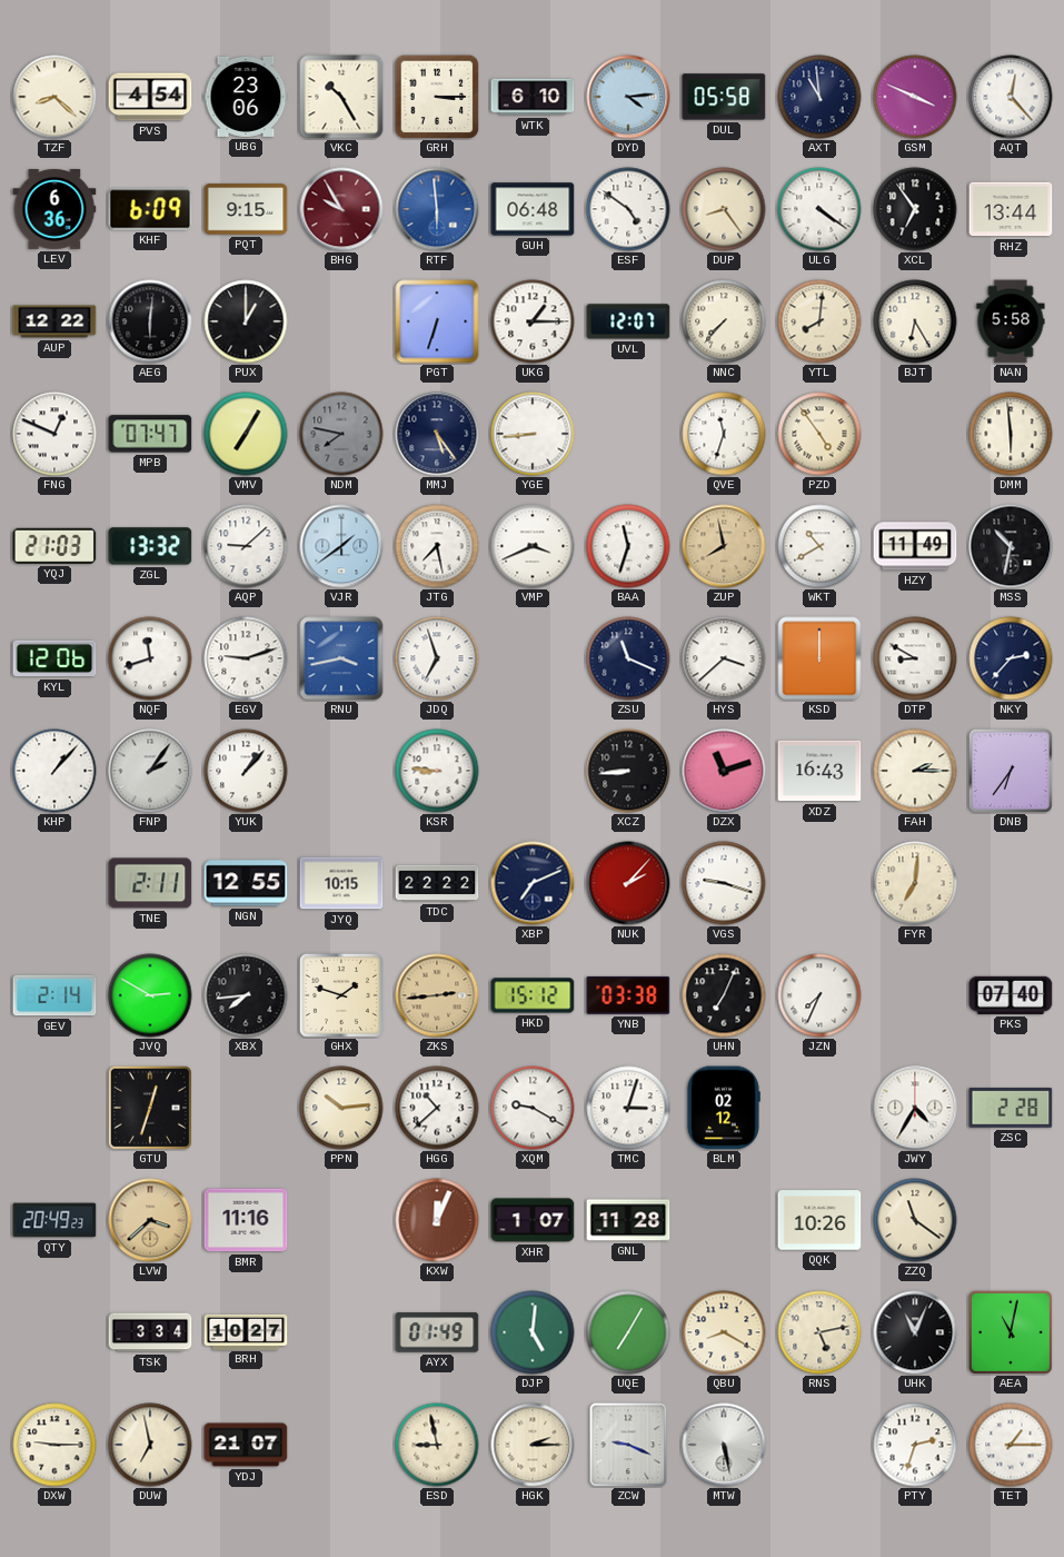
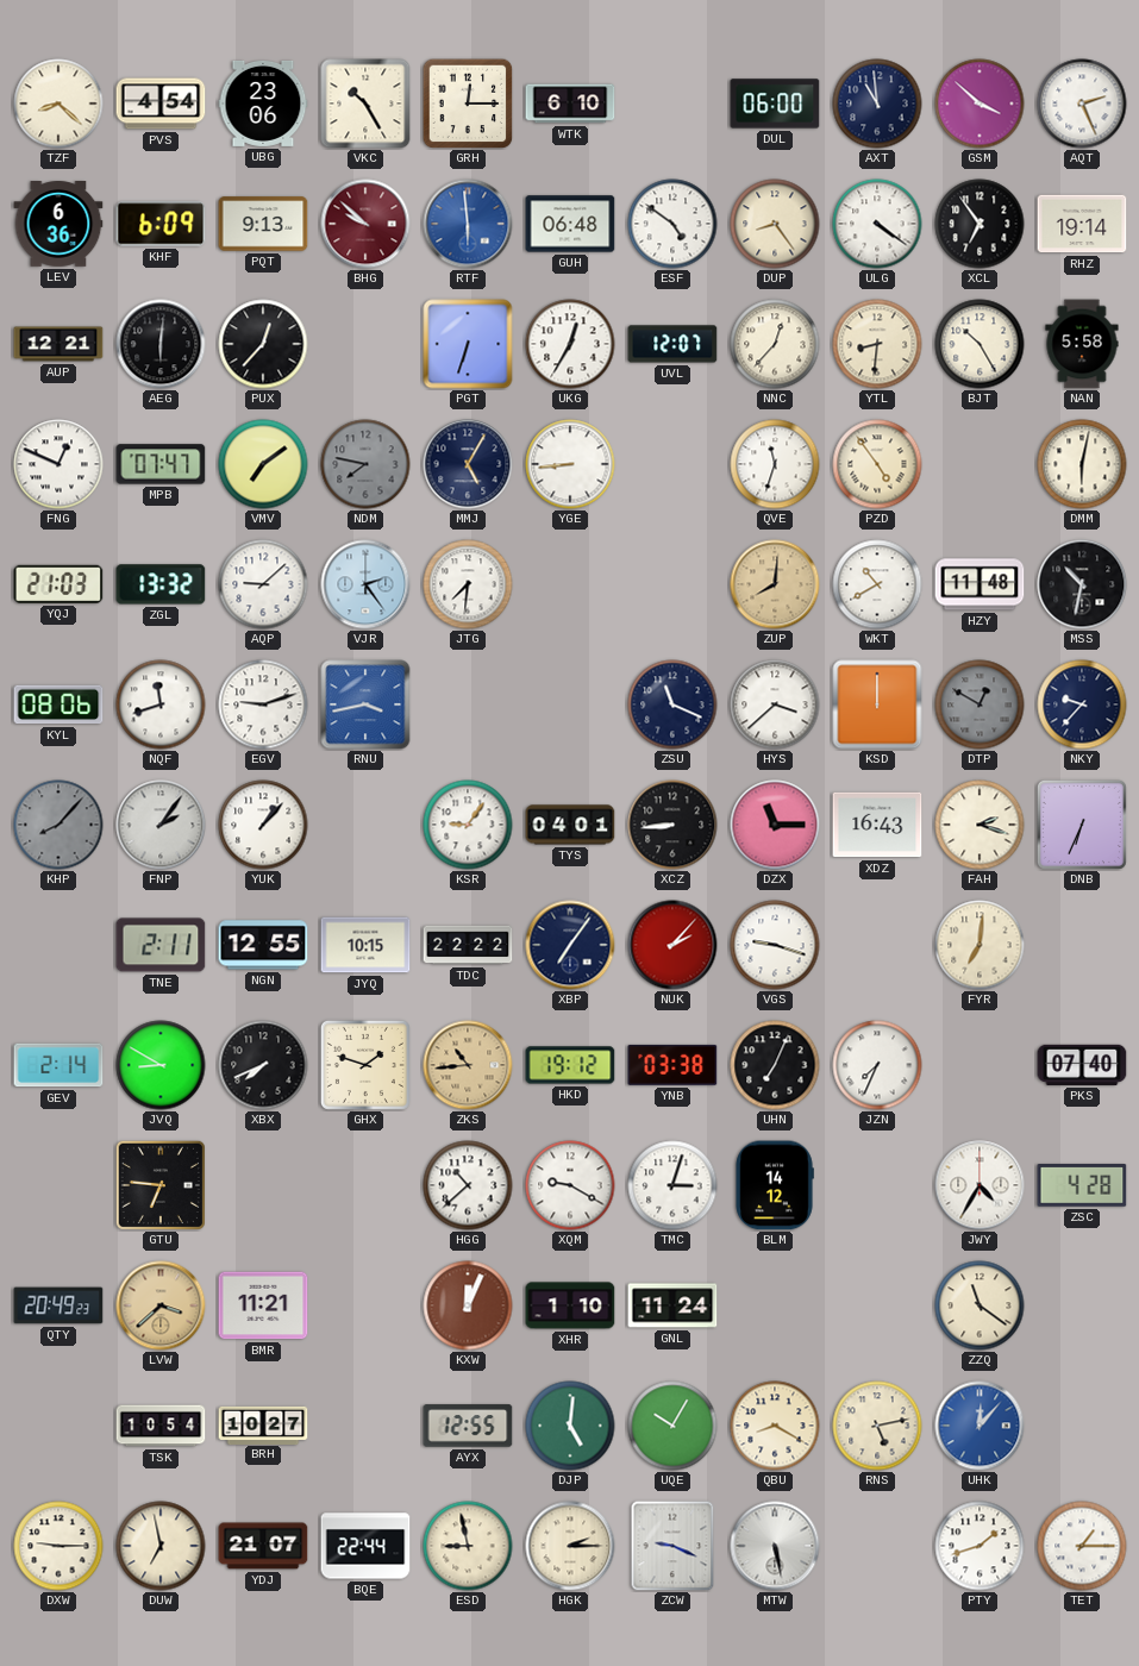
GRH: 3:15 -> 12:15
DYD: 4:14 -> none
DUL: 05:58 -> 06:00
GSM: 3:49 -> 3:52
AQT: 12:23 -> 2:26
PQT: 9:15 -> 9:13
BHG: 9:55 -> 9:52
RHZ: 13:44 -> 19:14
AUP: 12:22 -> 12:21
PUX: 1:00 -> 12:37
UKG: 1:15 -> 12:35
NNC: 7:37 -> 12:37
YTL: 8:01 -> 8:31
BJT: 6:25 -> 10:25
VMV: 7:05 -> 7:09
MMJ: 5:24 -> 5:05
DMM: 5:59 -> 6:02
VJR: 1:39 -> 2:24
JTG: 7:28 -> 7:31
VMP: 3:41 -> none
BAA: 11:33 -> none
ZUP: 7:58 -> 8:01
HZY: 11:49 -> 11:48
KYL: 12:06 -> 08:06
JDQ: 6:57 -> none
DTP: 8:50 -> 12:50
DTP dial: white -> grey
NKY: 2:37 -> 9:37
KHP: 1:07 -> 8:07
KHP dial: white -> grey
KSR: 8:46 -> 9:06
TYS: none -> 04:01
DZX: 11:12 -> 11:15
FAH: 2:15 -> 2:18
DNB: 6:36 -> 6:34
XBP: 7:11 -> 7:06
JVQ: 2:50 -> 8:50
XBX: 7:44 -> 7:41
ZKS: 2:44 -> 10:44
HKD: 15:12 -> 19:12
GTU: 12:33 -> 6:46
PPN: 10:14 -> none
BLM: 02:12 -> 14:12
ZSC: 2:28 -> 4:28
BMR: 11:16 -> 11:21
XHR: 1:07 -> 1:10
GNL: 11:28 -> 11:24
QQK: 10:26 -> none
TSK: 3:34 -> 10:54
AYX: 01:49 -> 12:55
UQE: 7:05 -> 10:05
UHK: 11:04 -> 12:07
UHK dial: black -> blue
AEA: 11:02 -> none
BQE: none -> 22:44
PTY: 2:33 -> 1:42
